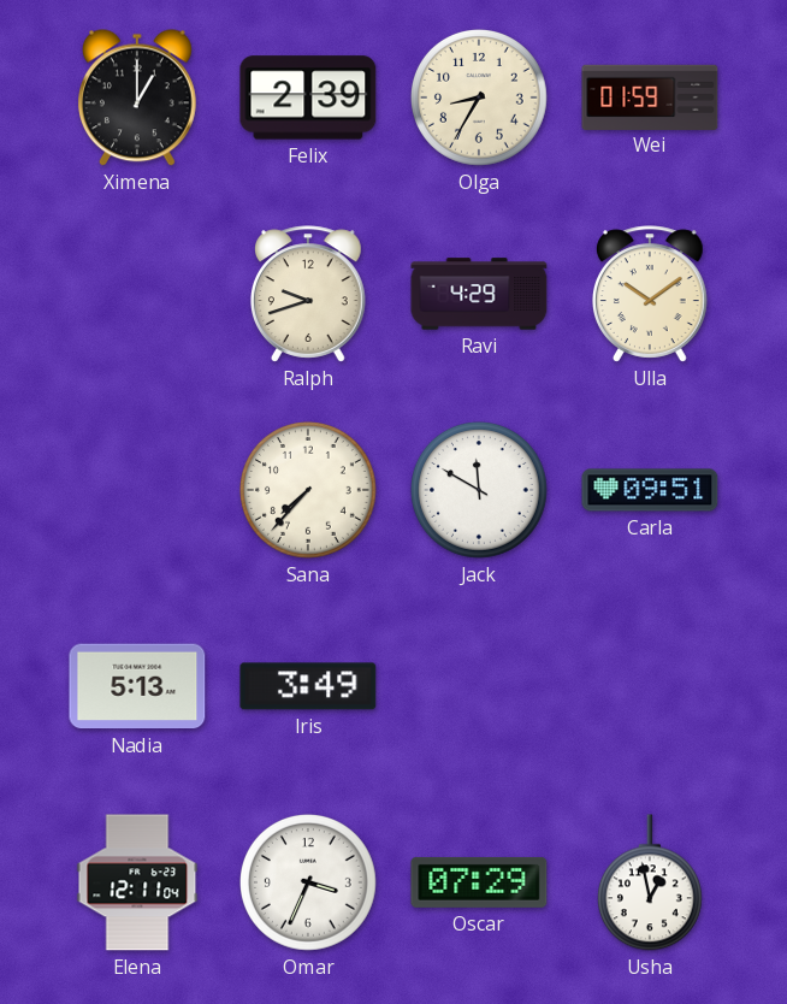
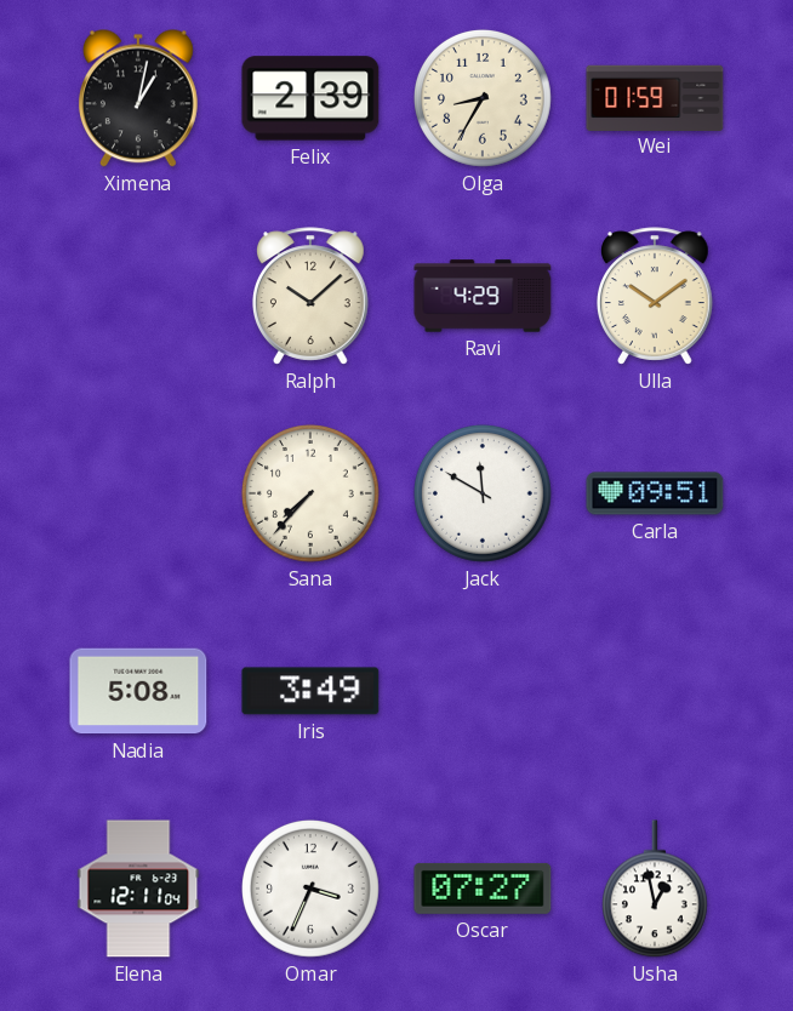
Ximena: 1:00 -> 1:02
Ralph: 9:42 -> 10:08
Nadia: 5:13 -> 5:08
Oscar: 07:29 -> 07:27
